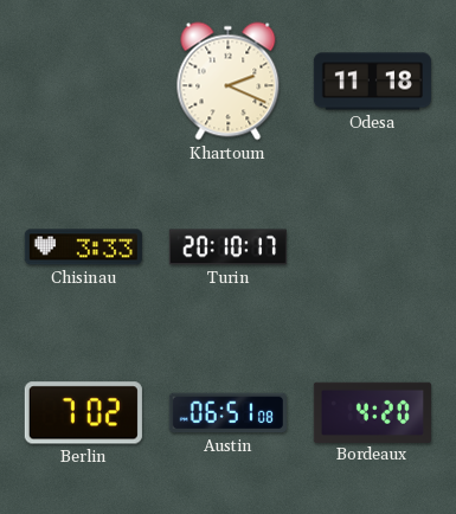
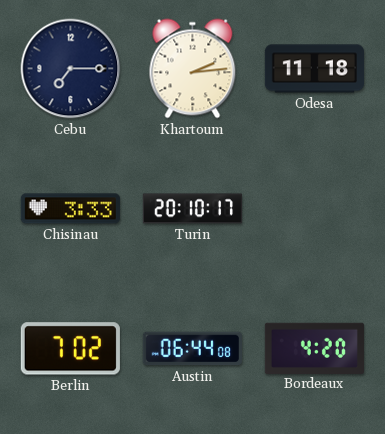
Cebu: none -> 7:15
Khartoum: 2:19 -> 2:14
Austin: 06:51 -> 06:44
